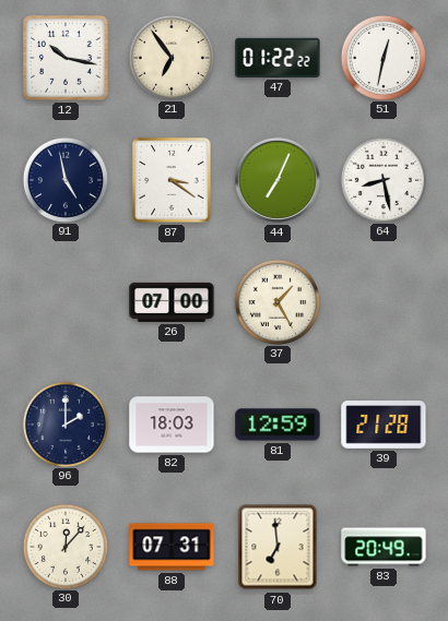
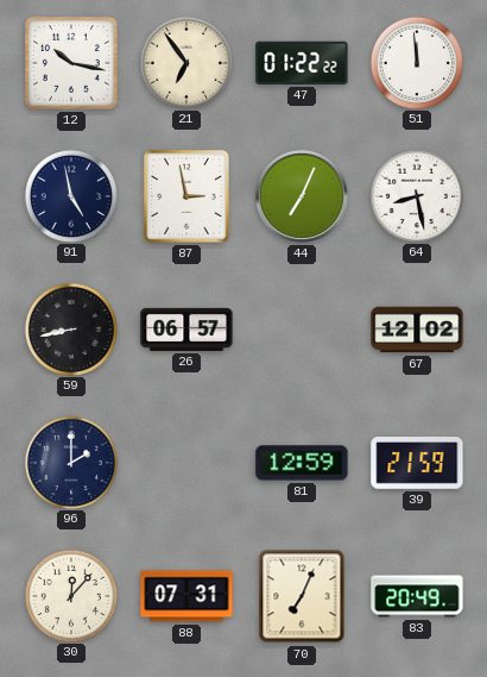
51: 12:32 -> 11:59
87: 3:21 -> 2:58
59: none -> 8:43
26: 07:00 -> 06:57
37: 1:25 -> none
67: none -> 12:02
82: 18:03 -> none
39: 21:28 -> 21:59
70: 6:59 -> 7:04
